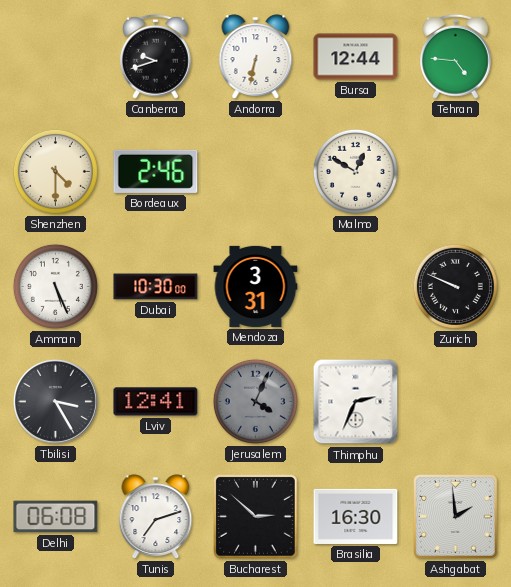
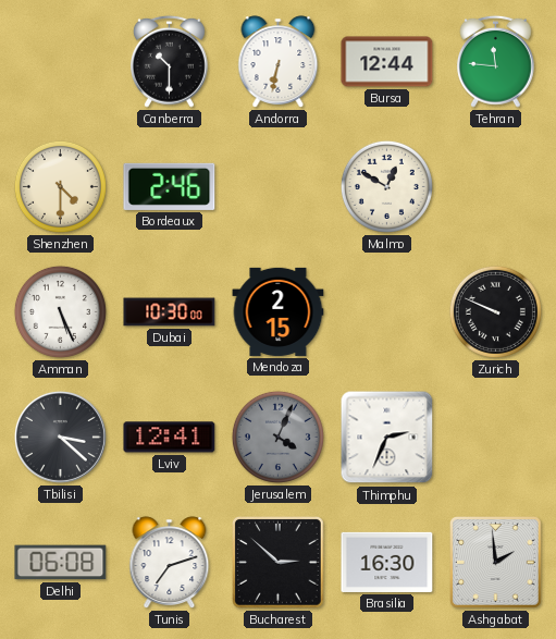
Canberra: 9:42 -> 10:30
Tehran: 4:46 -> 11:46
Mendoza: 3:31 -> 2:15
Tbilisi: 3:25 -> 3:22
